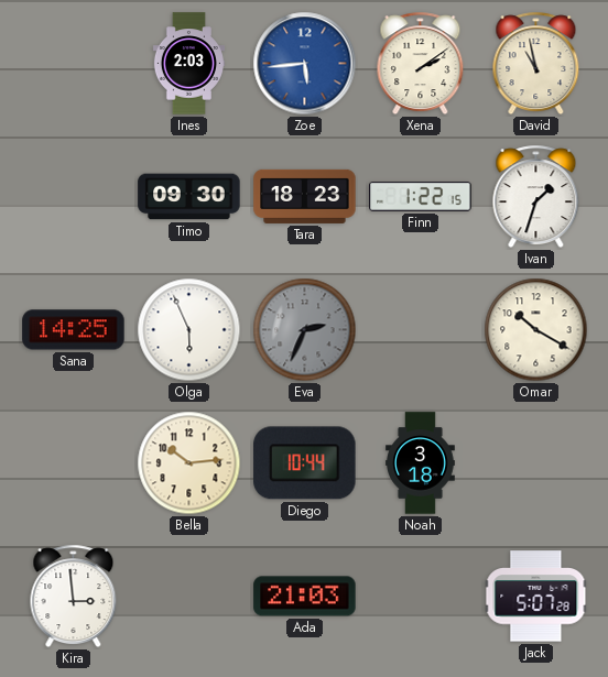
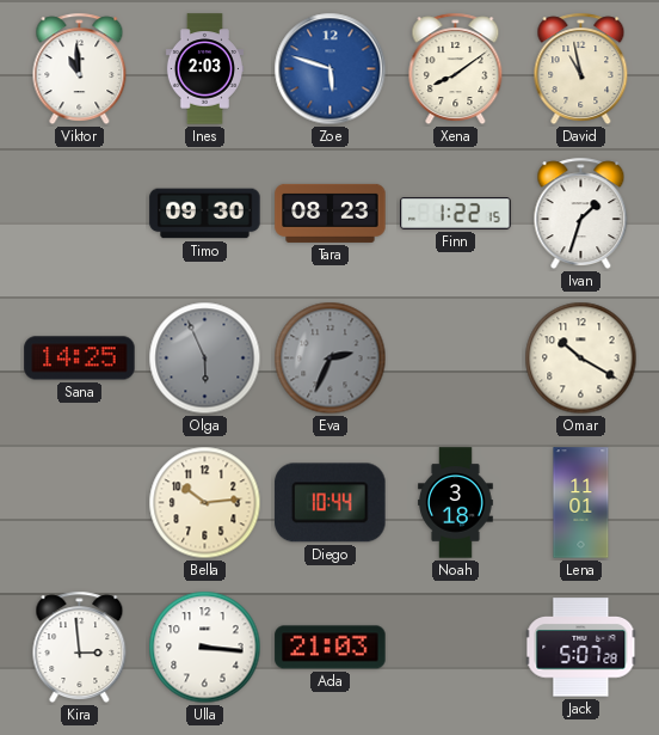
Viktor: none -> 10:59
Zoe: 5:44 -> 5:48
Xena: 2:09 -> 8:09
Tara: 18:23 -> 08:23
Olga dial: white -> grey
Lena: none -> 11:01
Ulla: none -> 3:16
